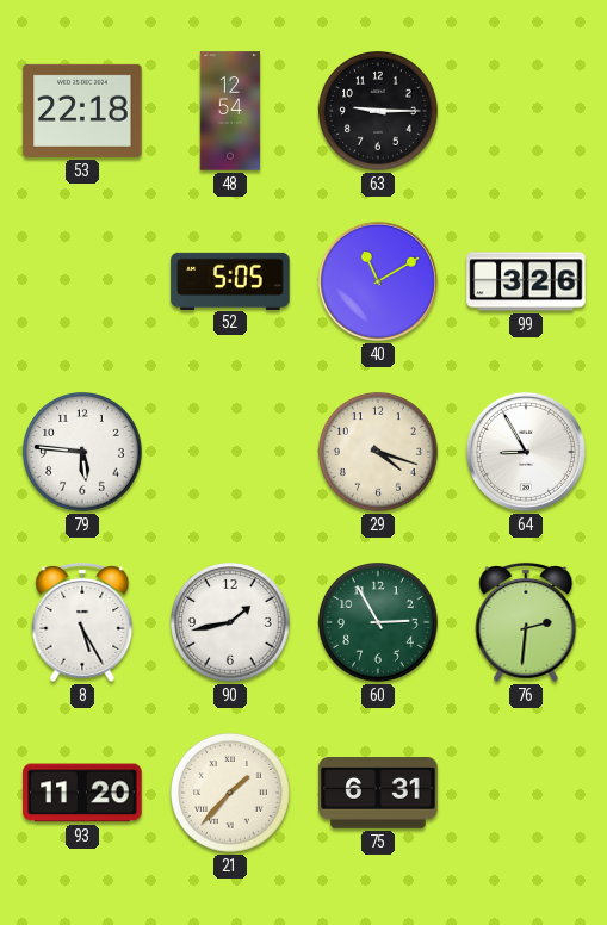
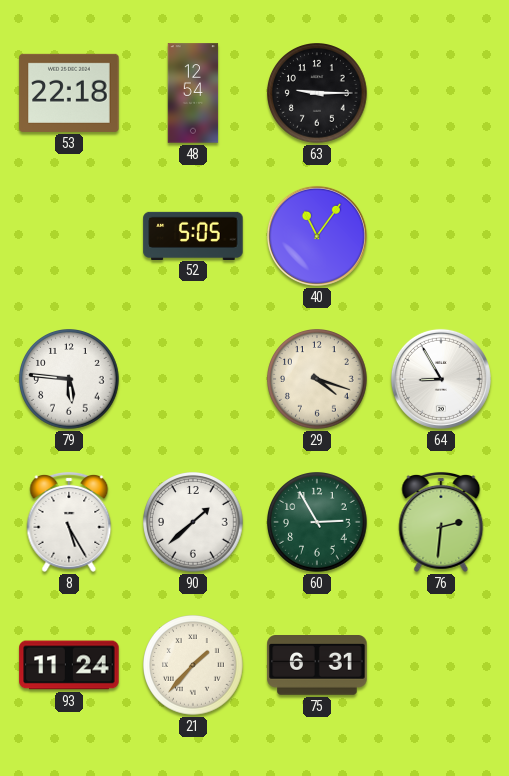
40: 11:10 -> 11:06
99: 3:26 -> none
90: 1:43 -> 1:38
93: 11:20 -> 11:24
